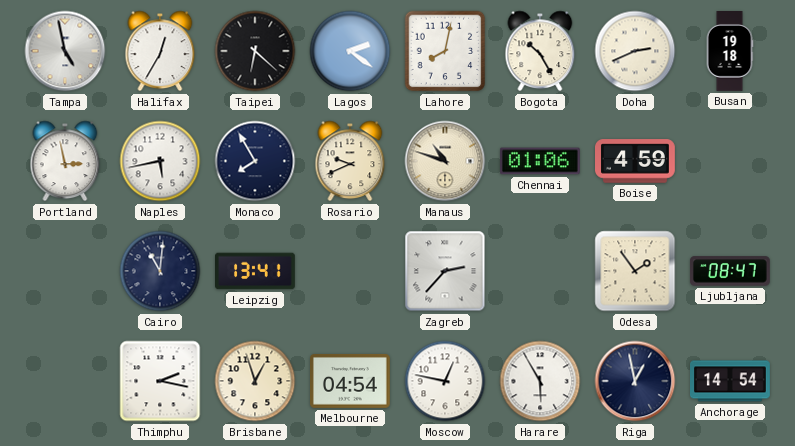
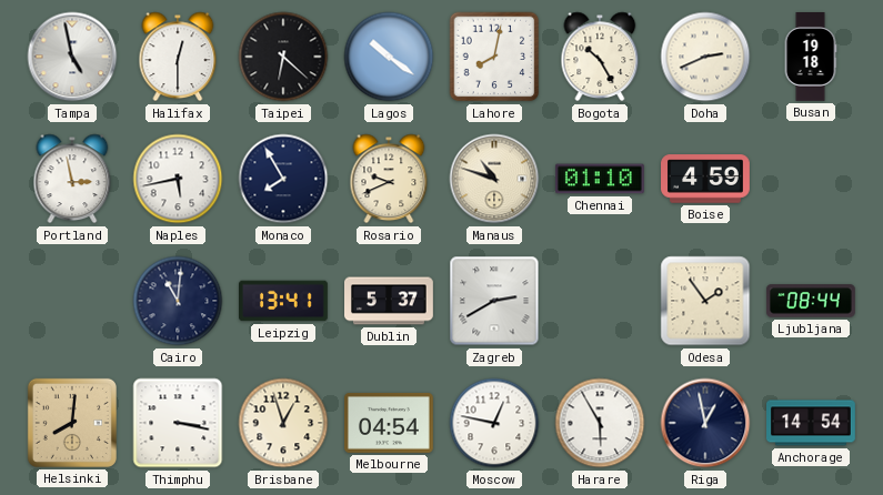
Halifax: 12:35 -> 12:30
Lagos: 2:21 -> 10:21
Chennai: 01:06 -> 01:10
Dublin: none -> 5:37
Zagreb: 2:37 -> 2:40
Ljubljana: 08:47 -> 08:44
Helsinki: none -> 8:01
Thimphu: 2:17 -> 3:17
